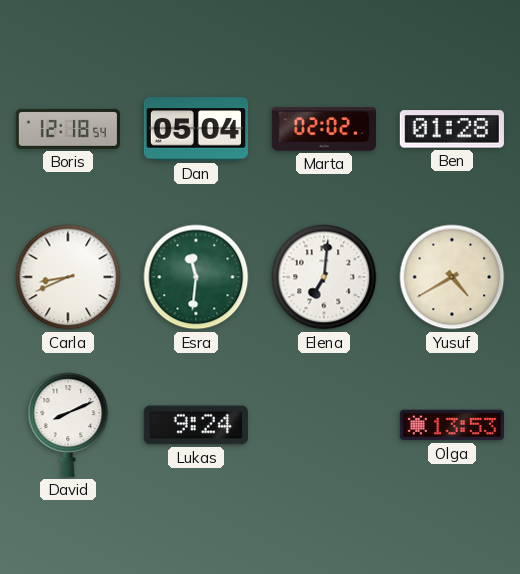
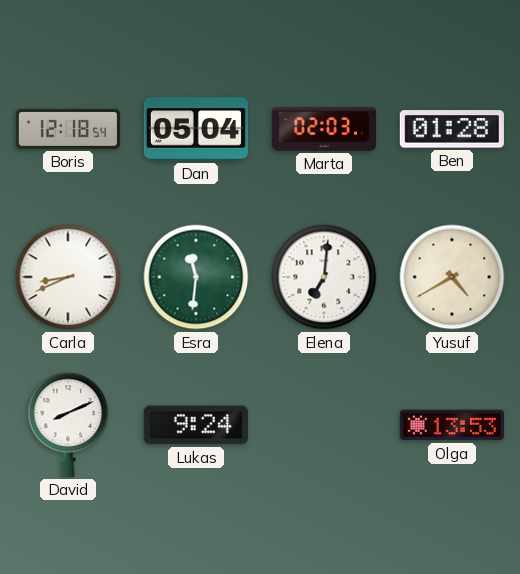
Marta: 02:02 -> 02:03
